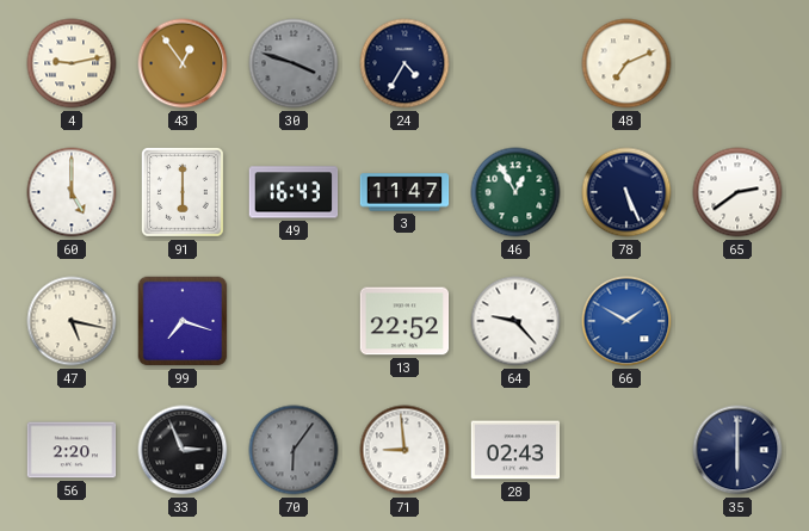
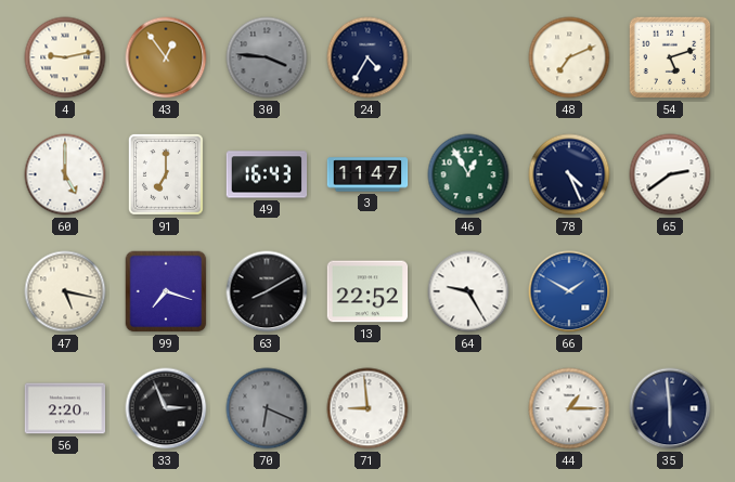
30: 3:48 -> 3:46
54: none -> 5:12
91: 6:00 -> 7:00
78: 5:26 -> 4:26
63: none -> 8:10
64: 9:23 -> 9:25
70: 6:06 -> 6:19
28: 02:43 -> none
44: none -> 1:15
35: 6:00 -> 5:59
